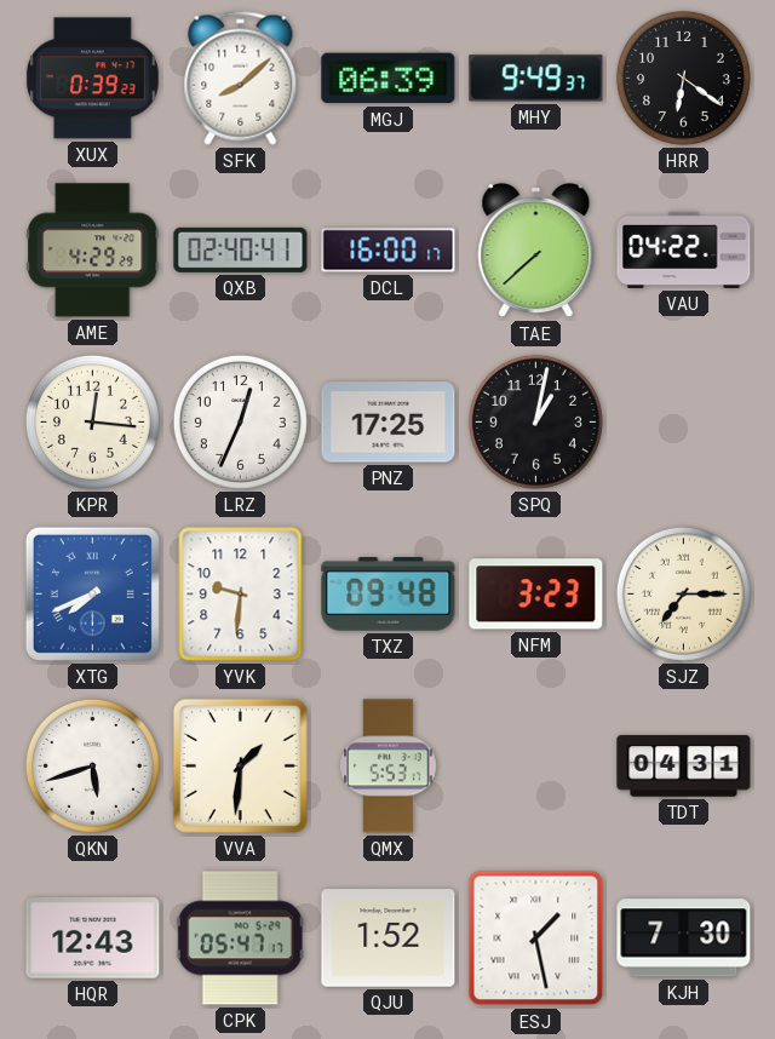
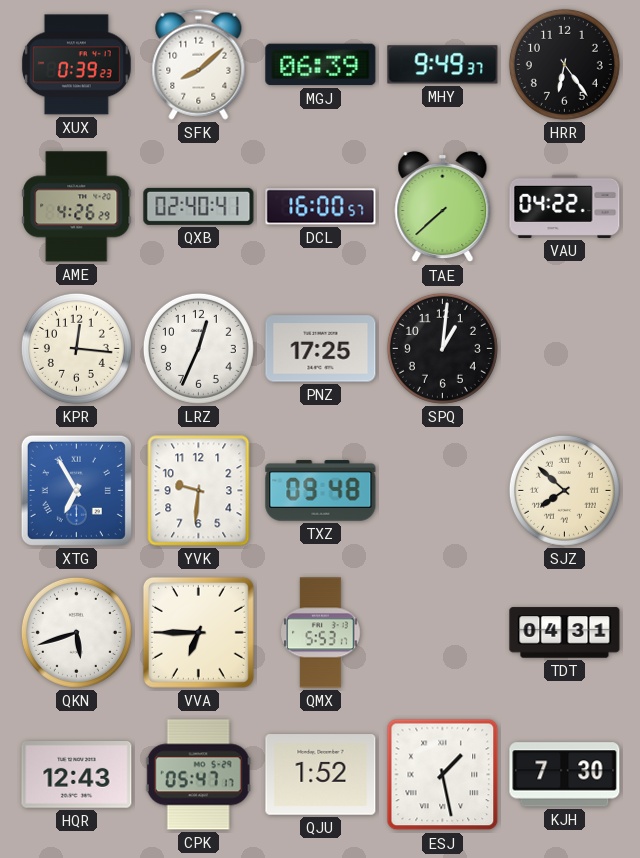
HRR: 6:21 -> 6:24
AME: 4:29 -> 4:26
DCL: 16:00:17 -> 16:00:57
SPQ: 1:02 -> 1:01
XTG: 7:41 -> 6:55
NFM: 3:23 -> none
SJZ: 7:15 -> 7:52
VVA: 1:31 -> 6:45
